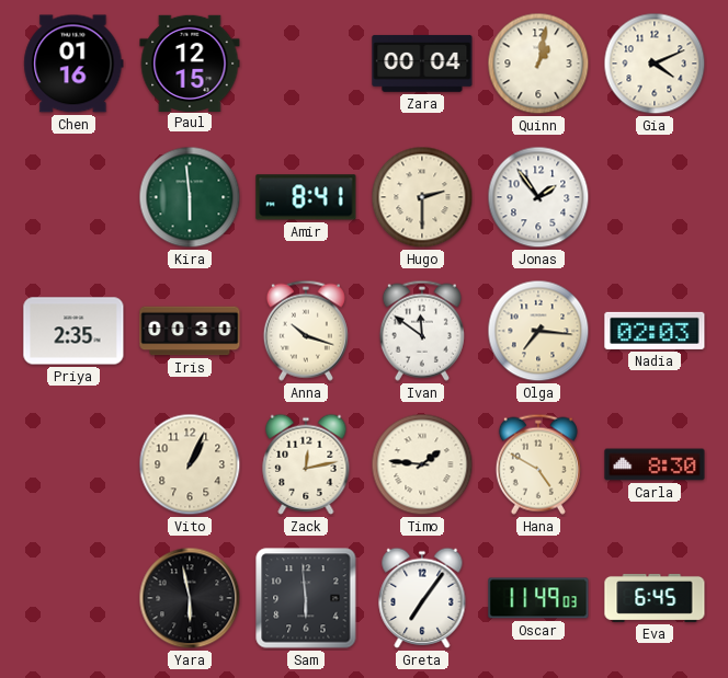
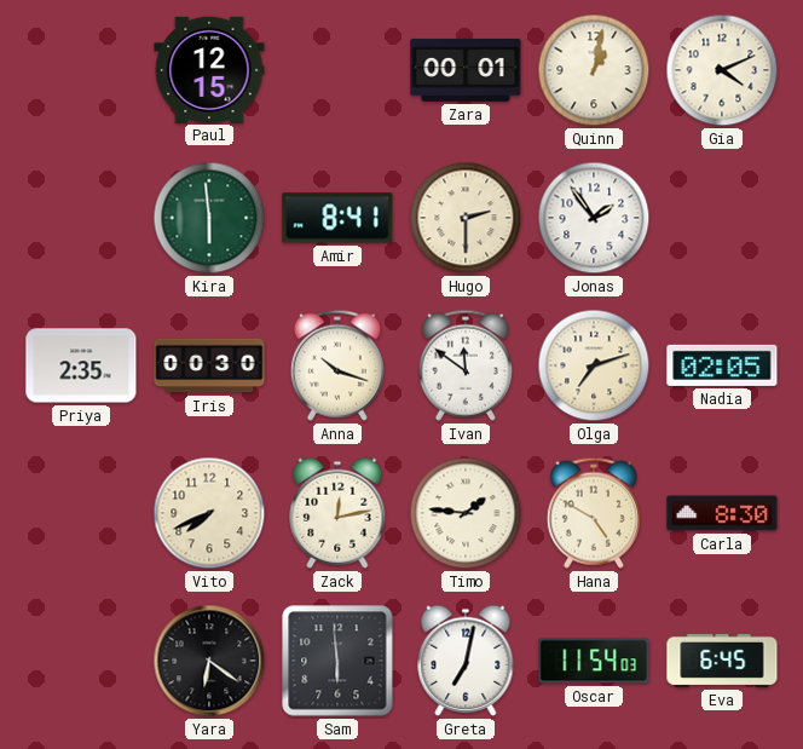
Chen: 01:16 -> none
Zara: 00:04 -> 00:01
Olga: 7:16 -> 7:12
Nadia: 02:03 -> 02:05
Vito: 1:04 -> 7:41
Yara: 5:58 -> 6:21
Greta: 7:06 -> 7:02
Oscar: 11:49 -> 11:54
